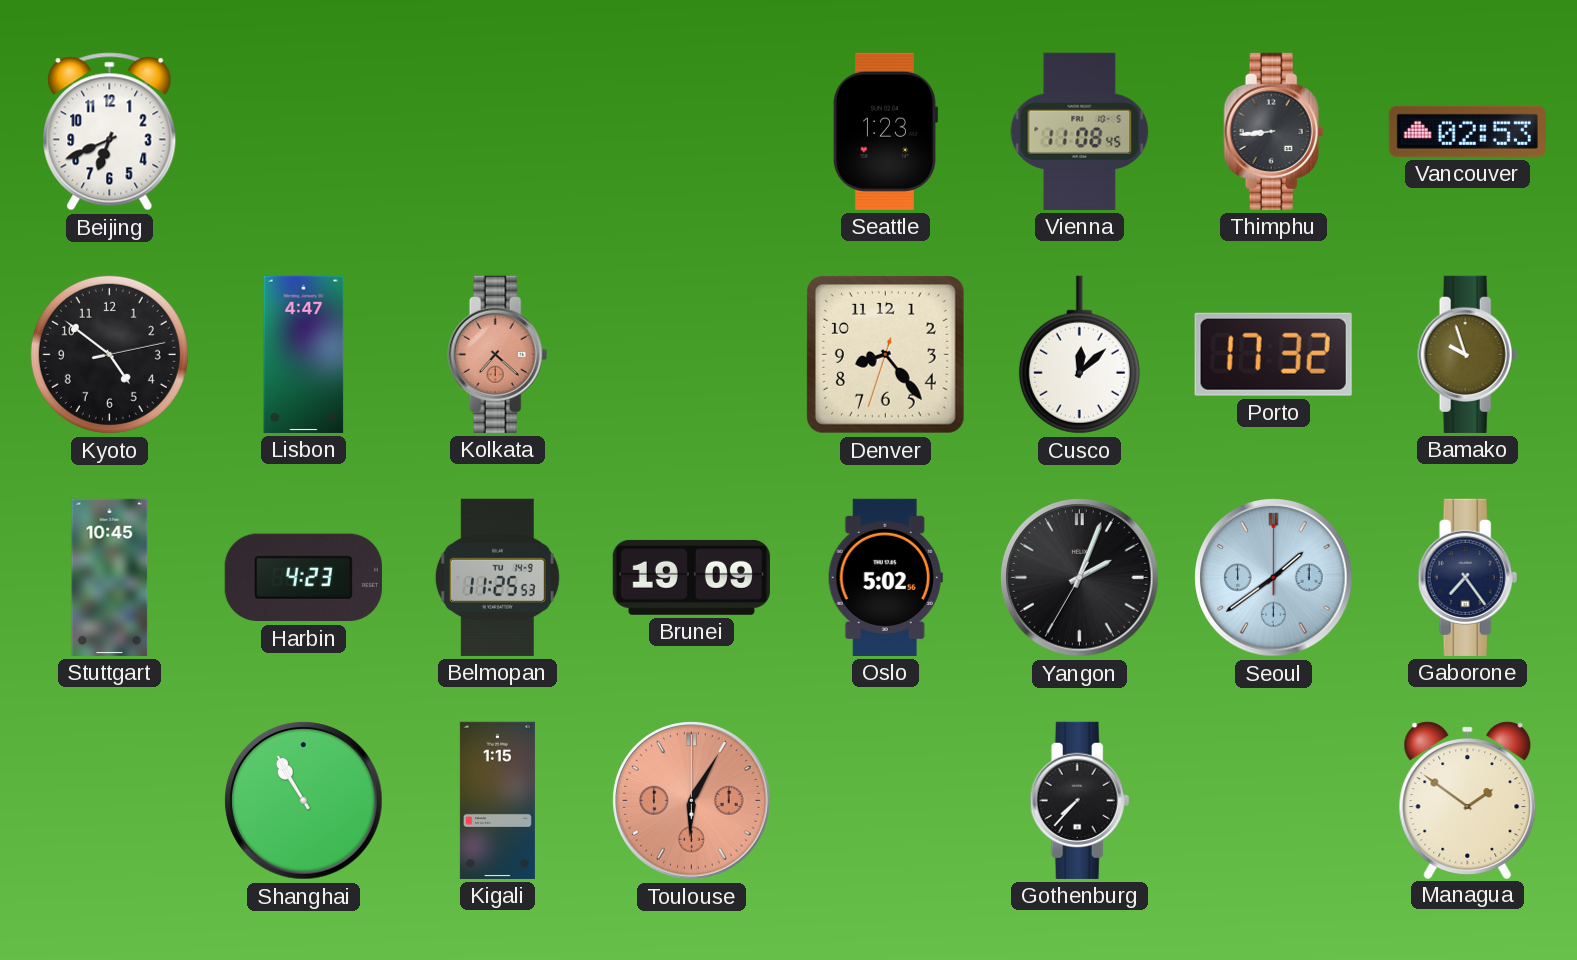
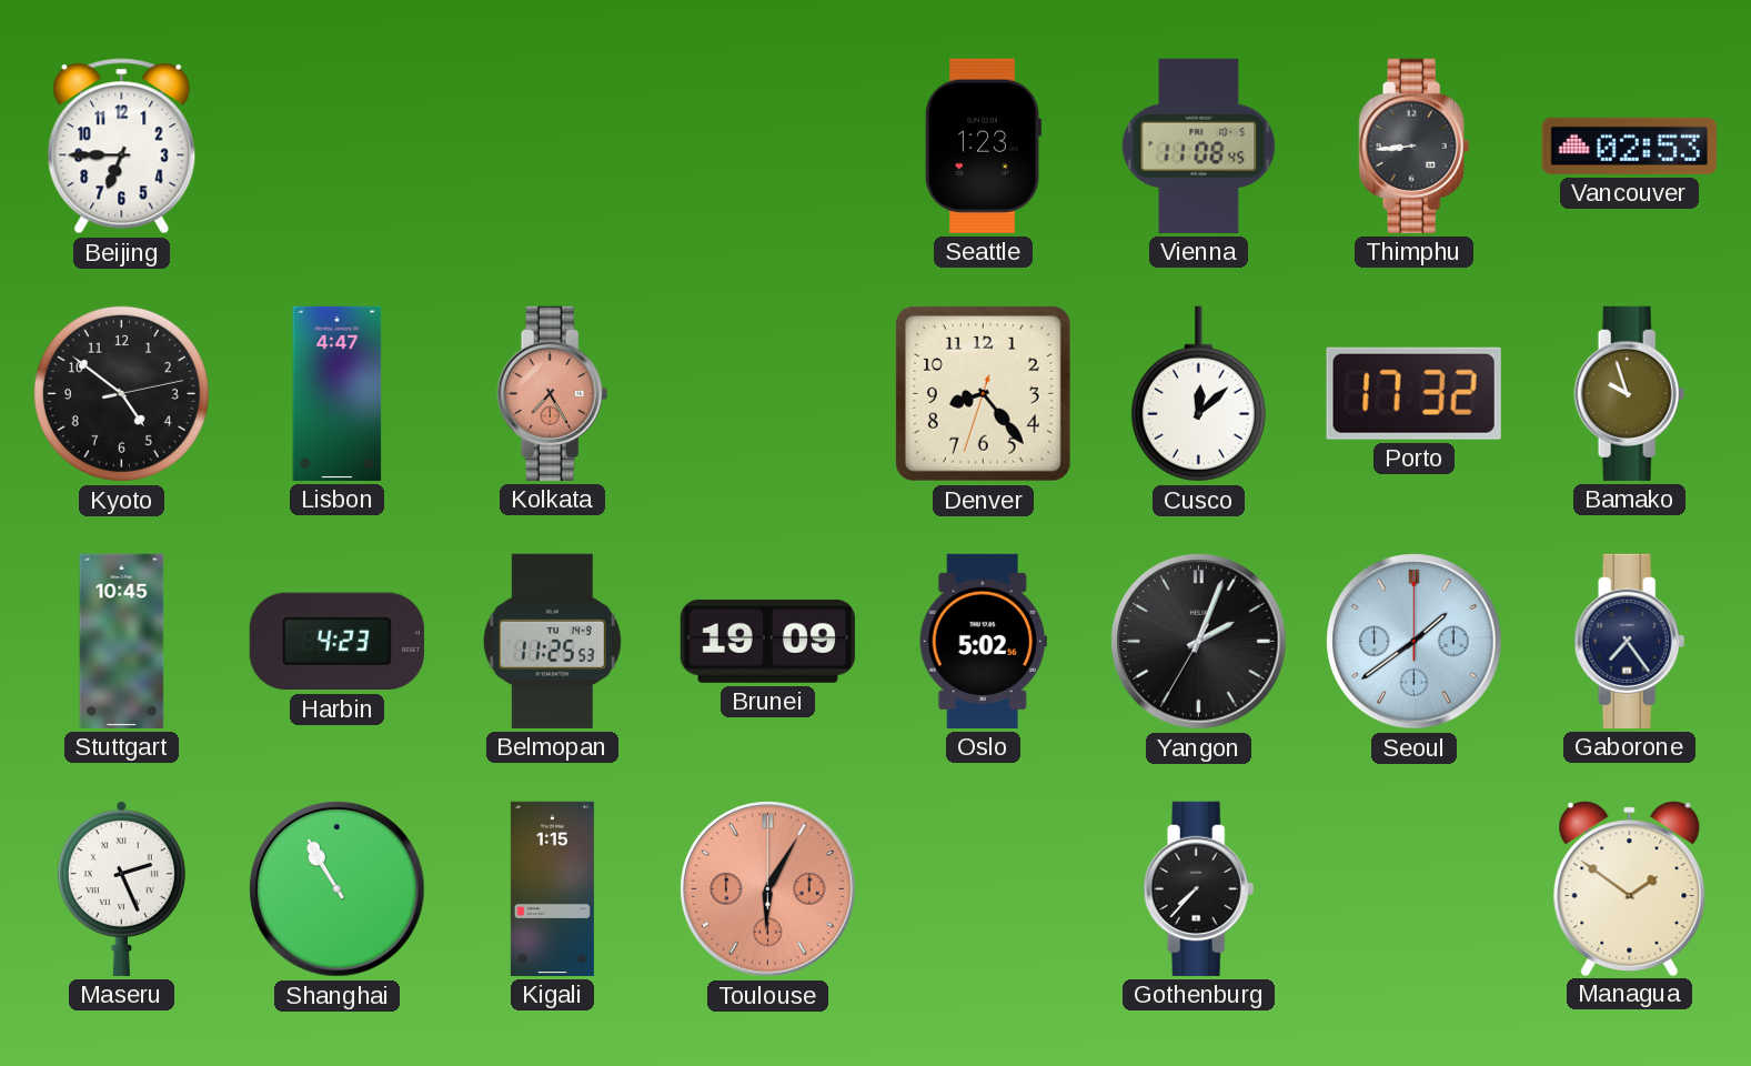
Beijing: 6:41 -> 6:45
Kolkata: 7:22 -> 7:25
Maseru: none -> 2:26
